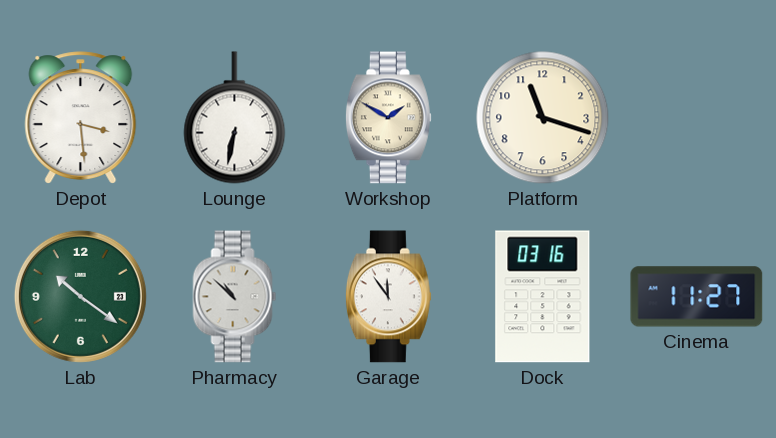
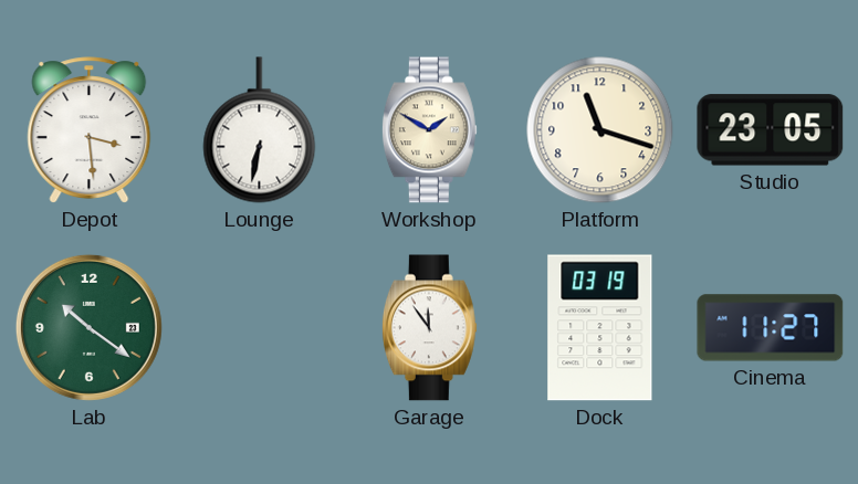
Studio: none -> 23:05
Pharmacy: 10:52 -> none
Dock: 03:16 -> 03:19
